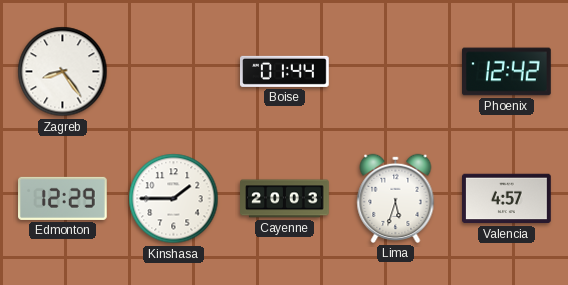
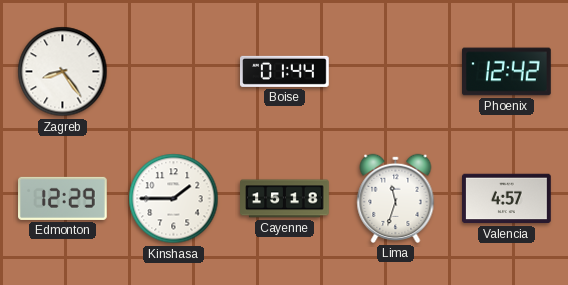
Cayenne: 20:03 -> 15:18
Lima: 5:33 -> 11:33
